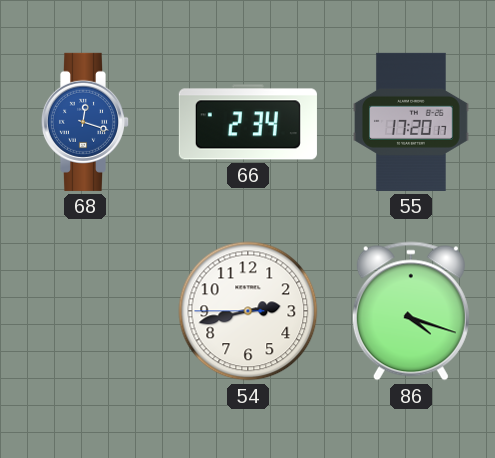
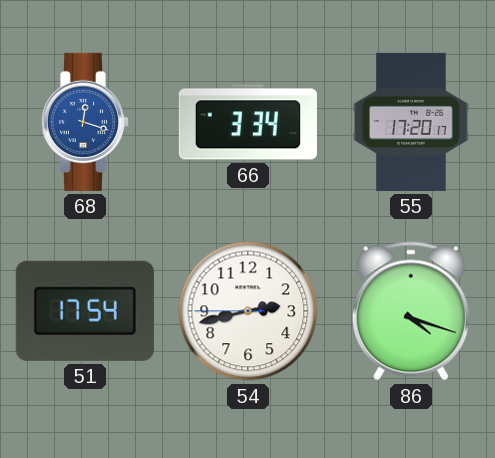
66: 2:34 -> 3:34
51: none -> 17:54
